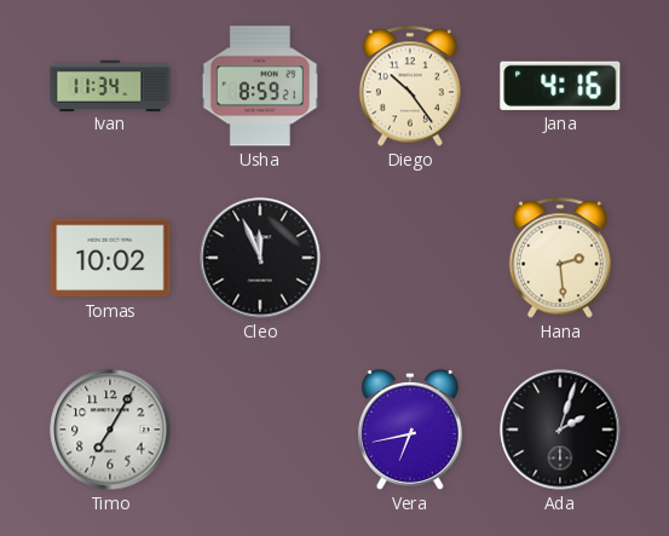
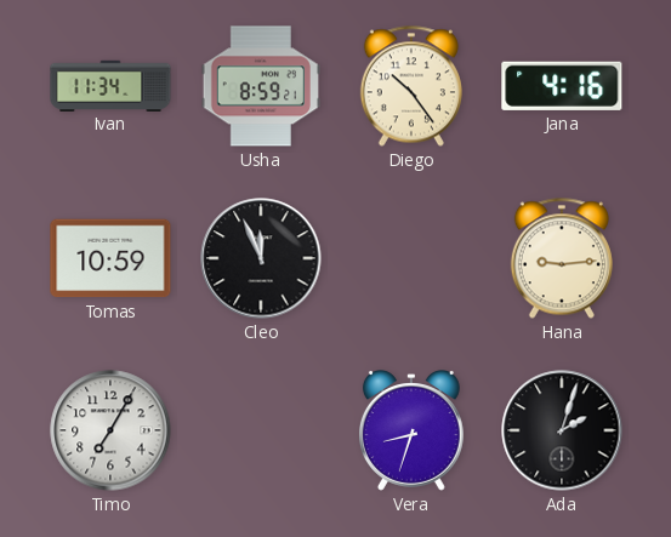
Tomas: 10:02 -> 10:59
Hana: 2:29 -> 9:14
Vera: 6:43 -> 8:33
